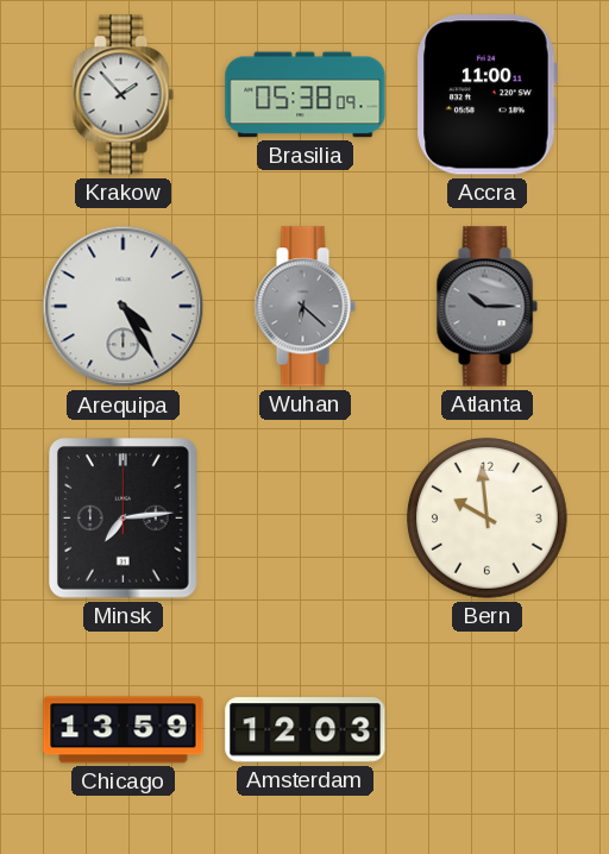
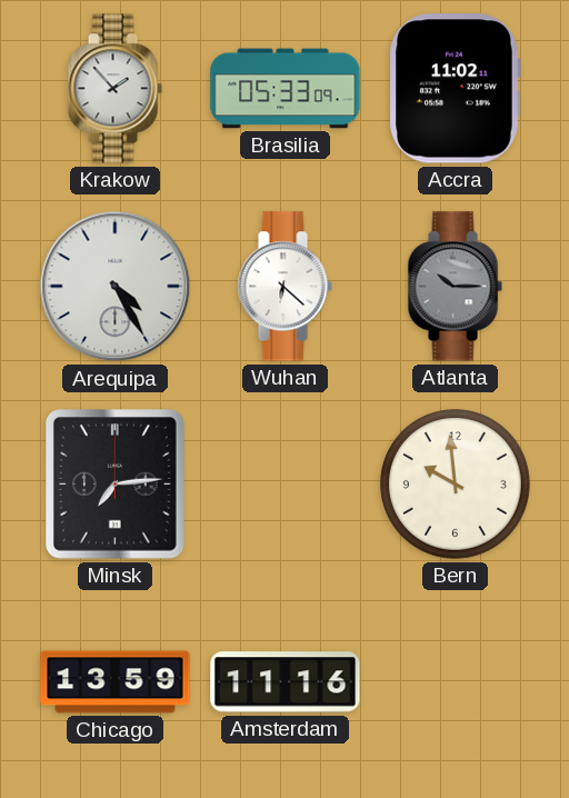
Brasilia: 05:38 -> 05:33
Accra: 11:00 -> 11:02
Wuhan dial: grey -> white
Amsterdam: 12:03 -> 11:16
